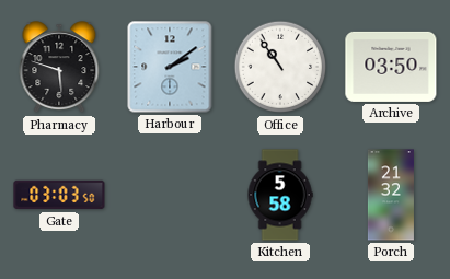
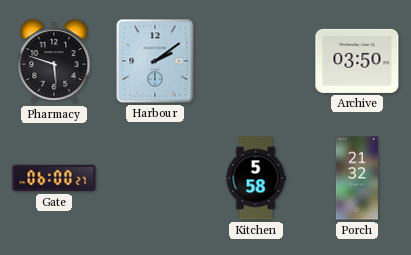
Office: 10:54 -> none
Gate: 03:03 -> 06:00
